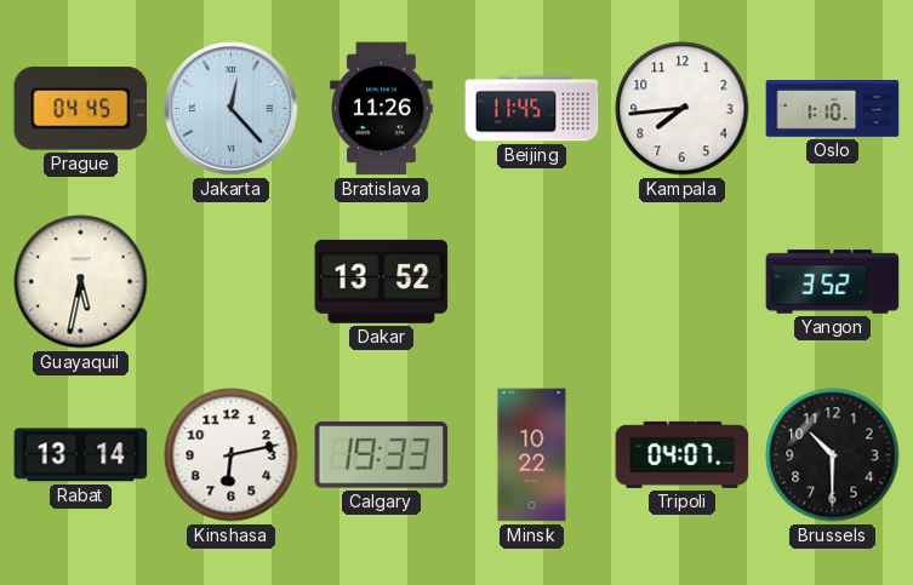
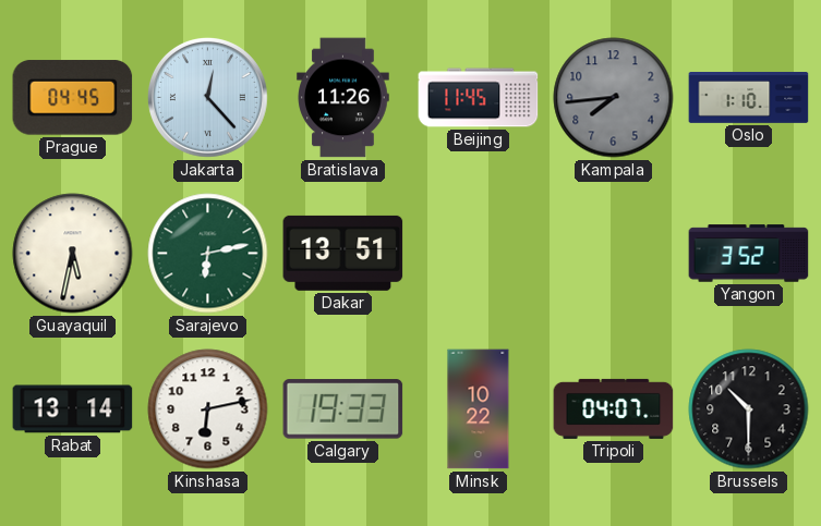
Kampala dial: white -> grey
Sarajevo: none -> 6:13
Dakar: 13:52 -> 13:51
